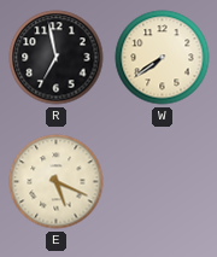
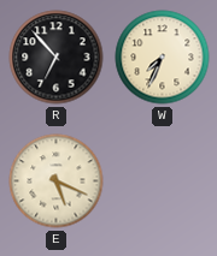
R: 6:58 -> 6:53
W: 7:39 -> 7:34
